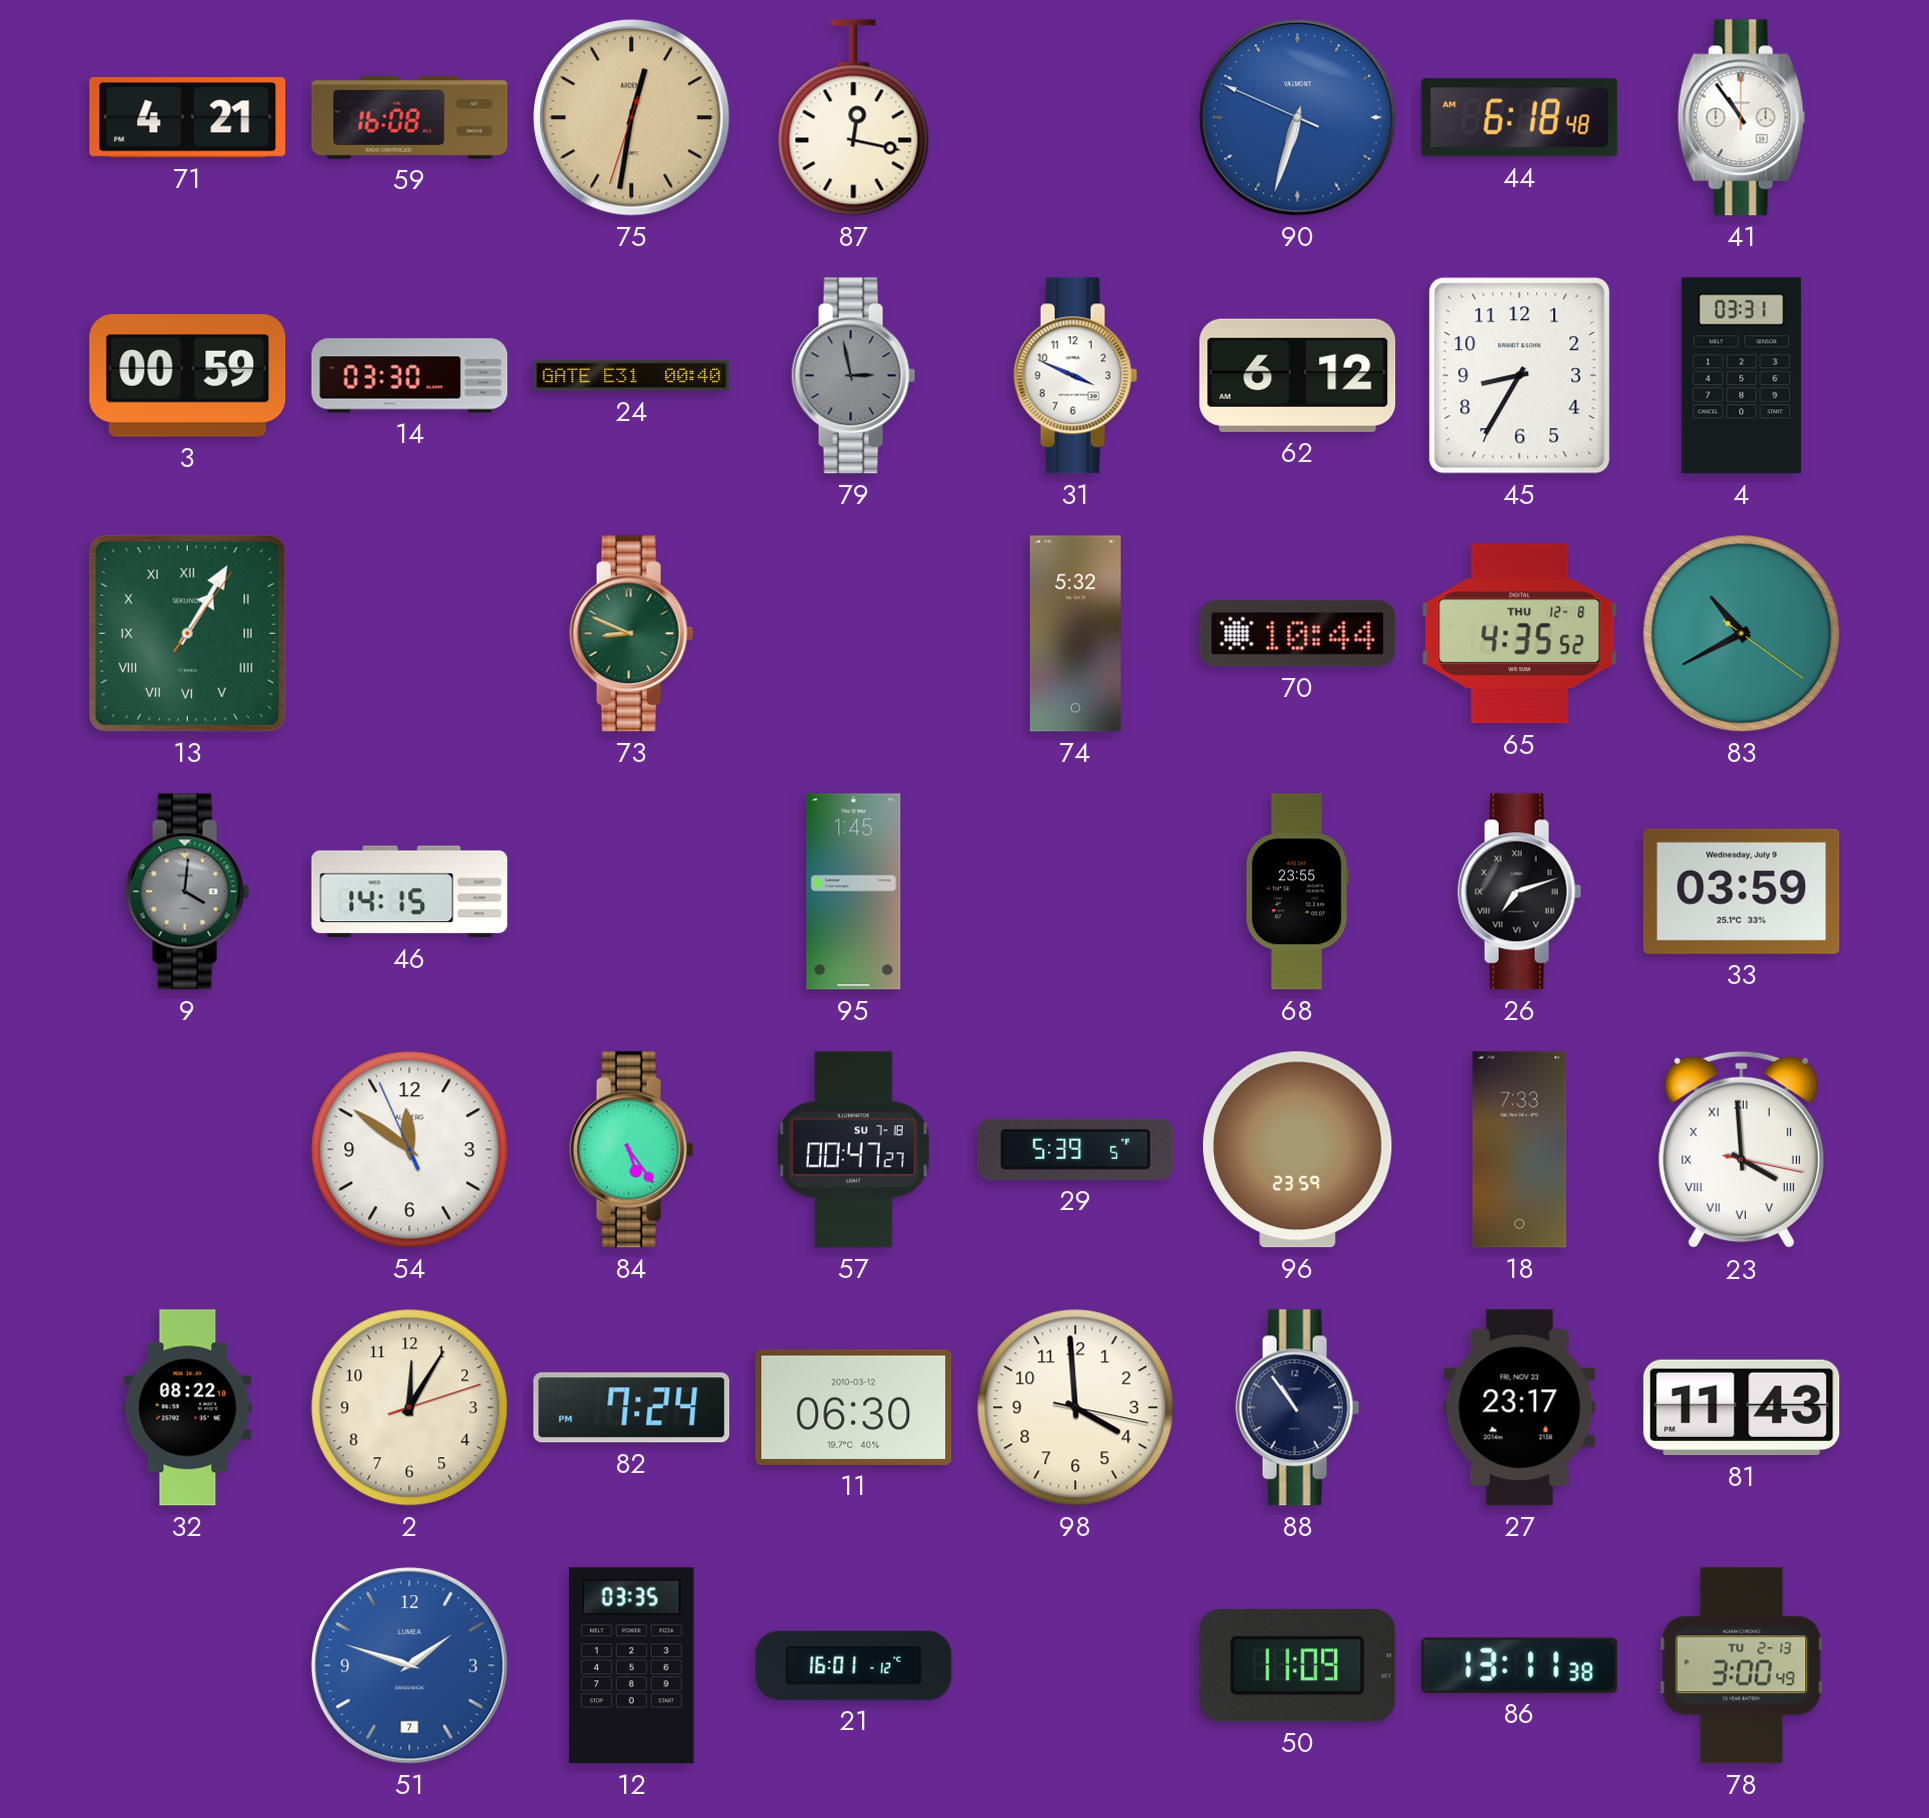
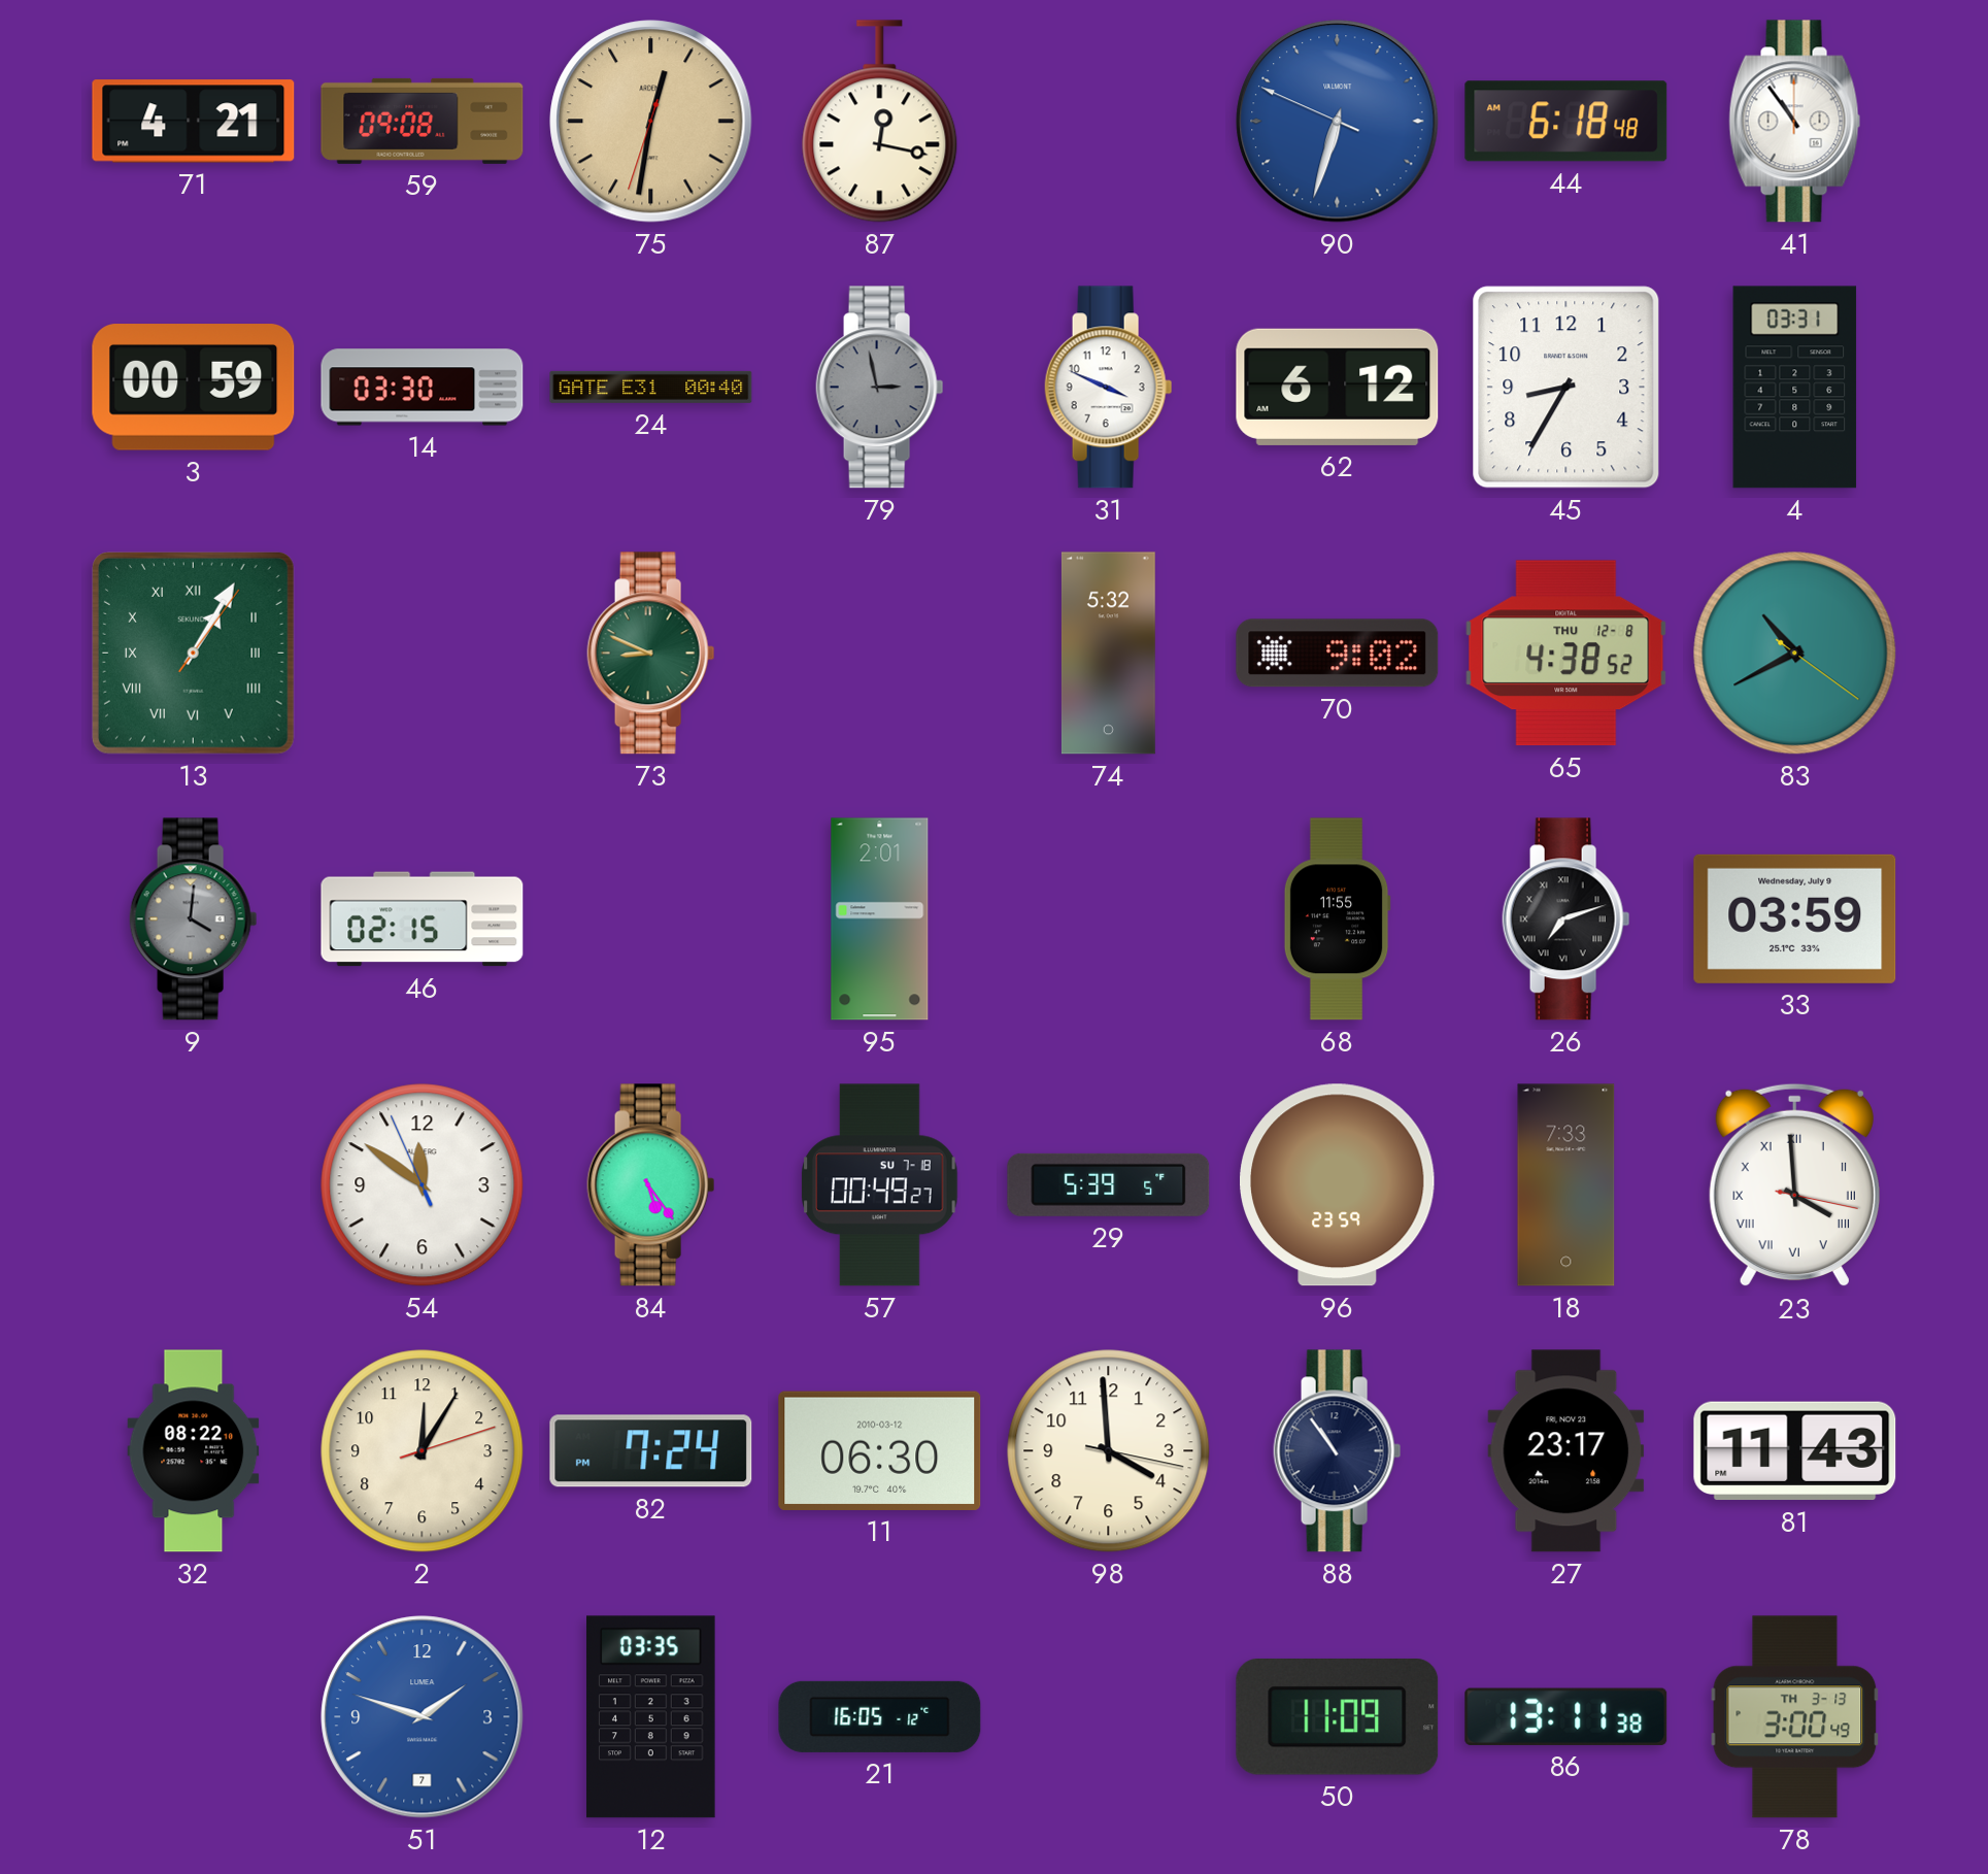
59: 16:08 -> 09:08
70: 10:44 -> 9:02
65: 4:35 -> 4:38
46: 14:15 -> 02:15
95: 1:45 -> 2:01
68: 23:55 -> 11:55
57: 00:47 -> 00:49
21: 16:01 -> 16:05
78 date: TU 2-13 -> TH 3-13
